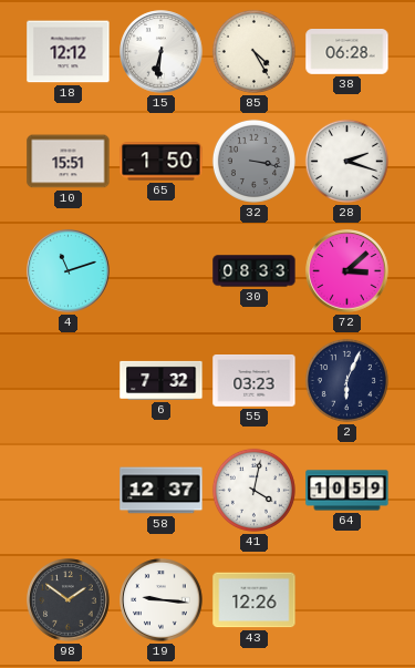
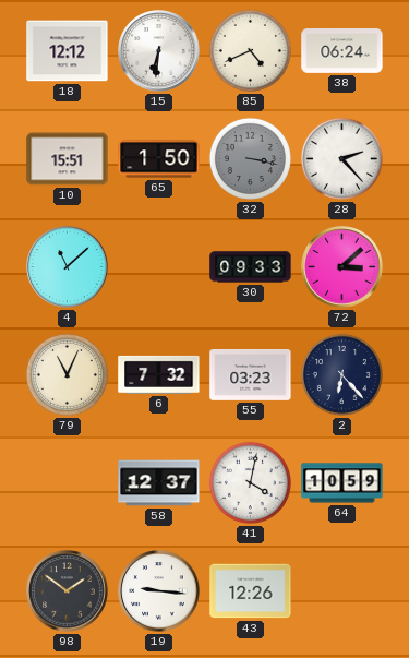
85: 4:25 -> 4:41
38: 06:28 -> 06:24
28: 2:18 -> 2:23
4: 11:12 -> 11:08
30: 08:33 -> 09:33
79: none -> 11:04
2: 6:04 -> 6:23
